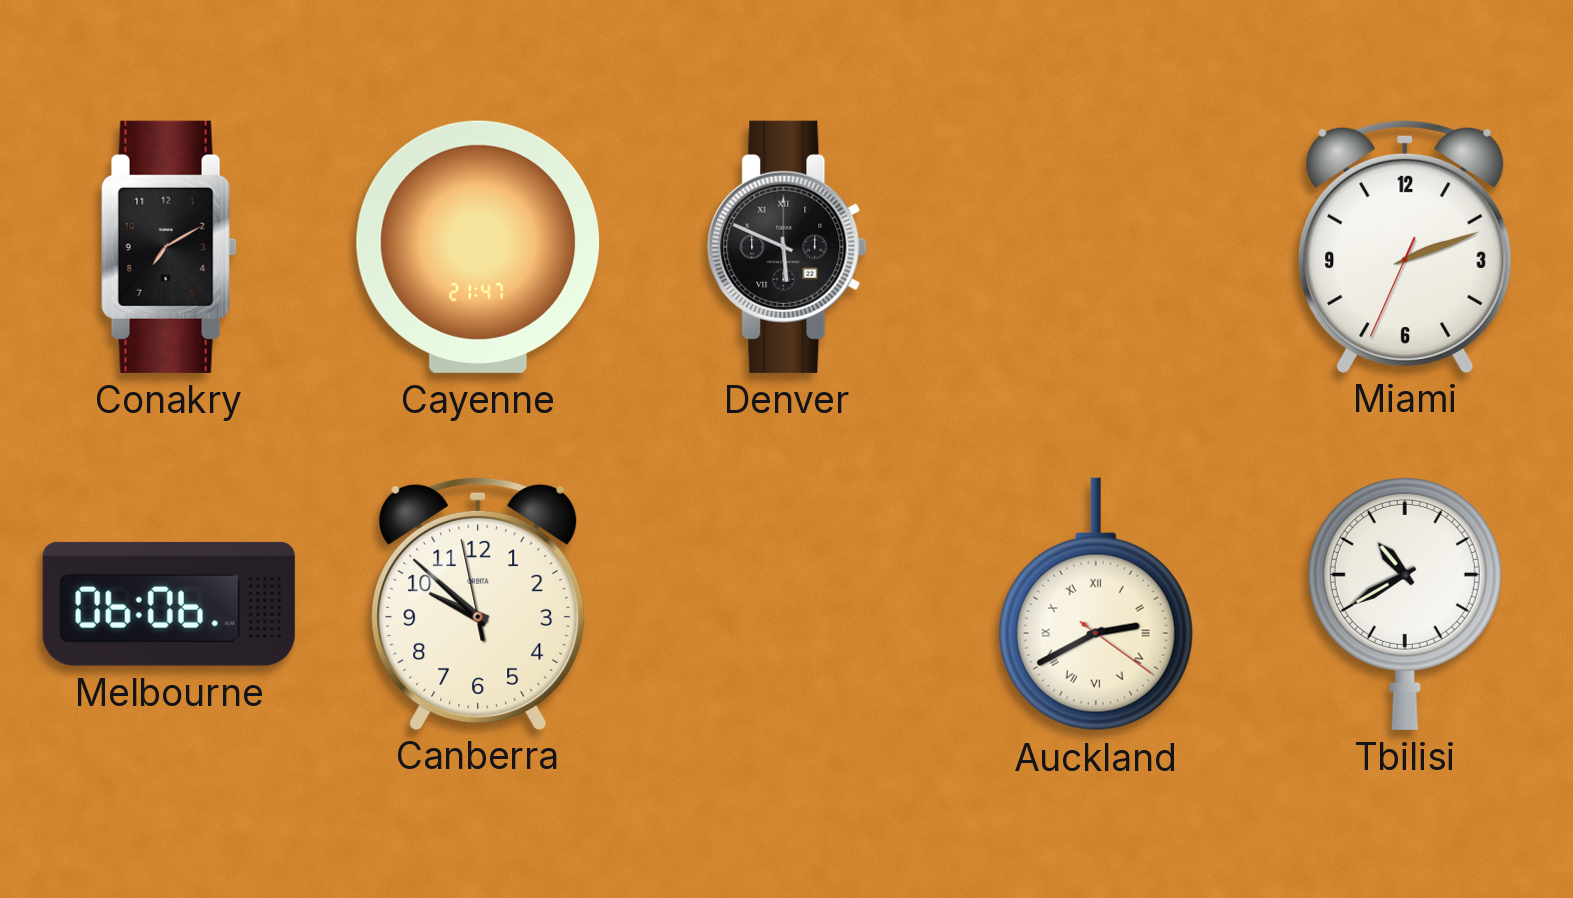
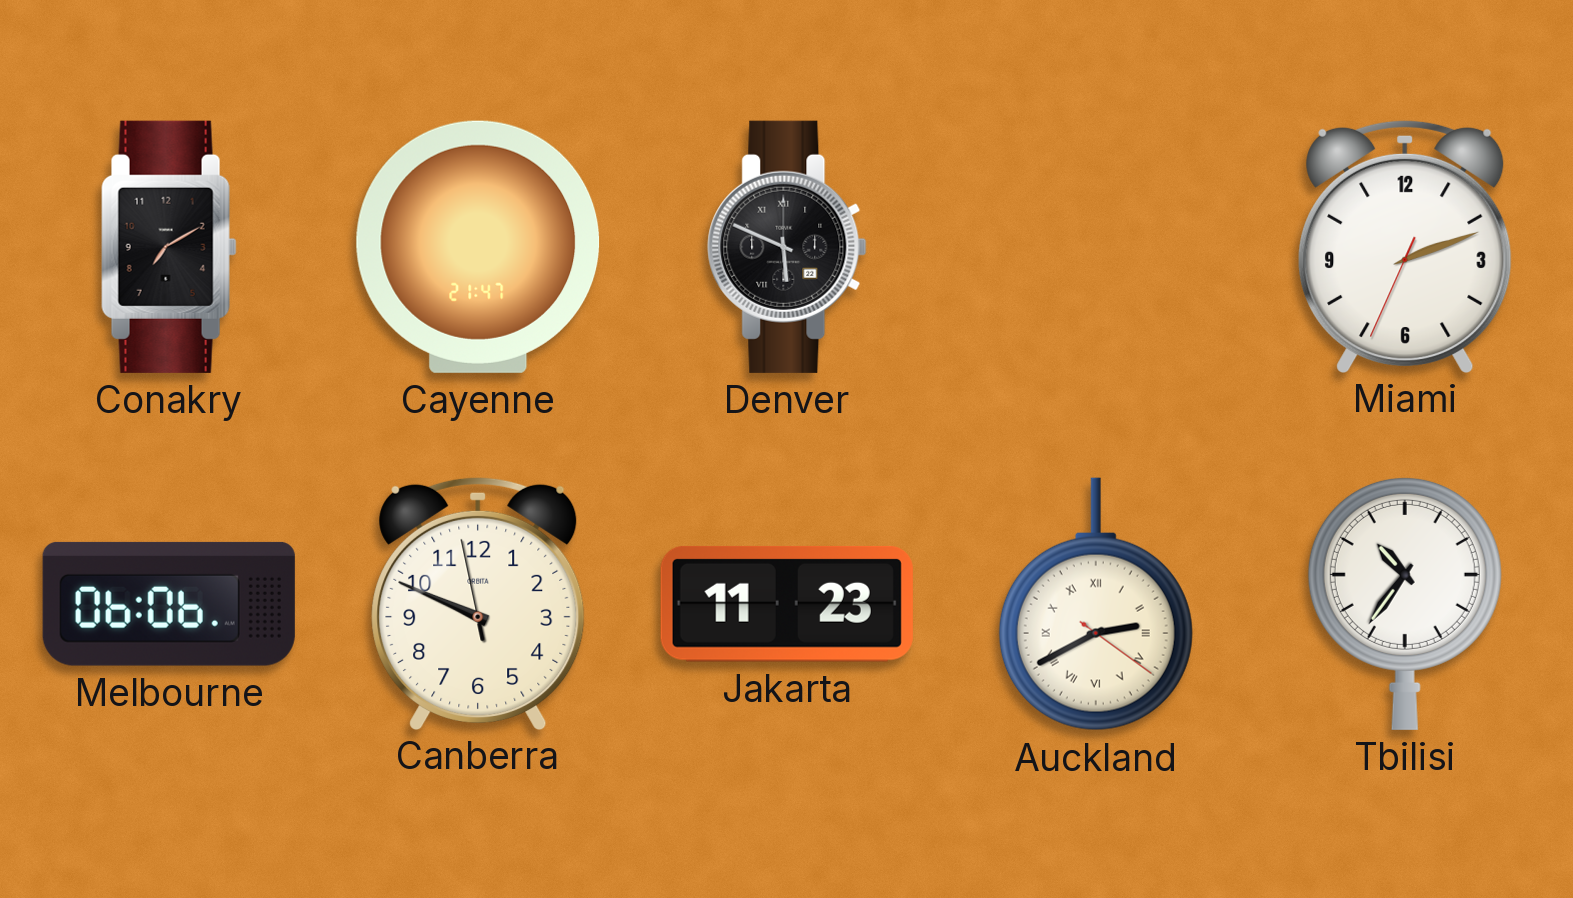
Canberra: 9:51 -> 9:48
Jakarta: none -> 11:23
Tbilisi: 10:40 -> 10:36
